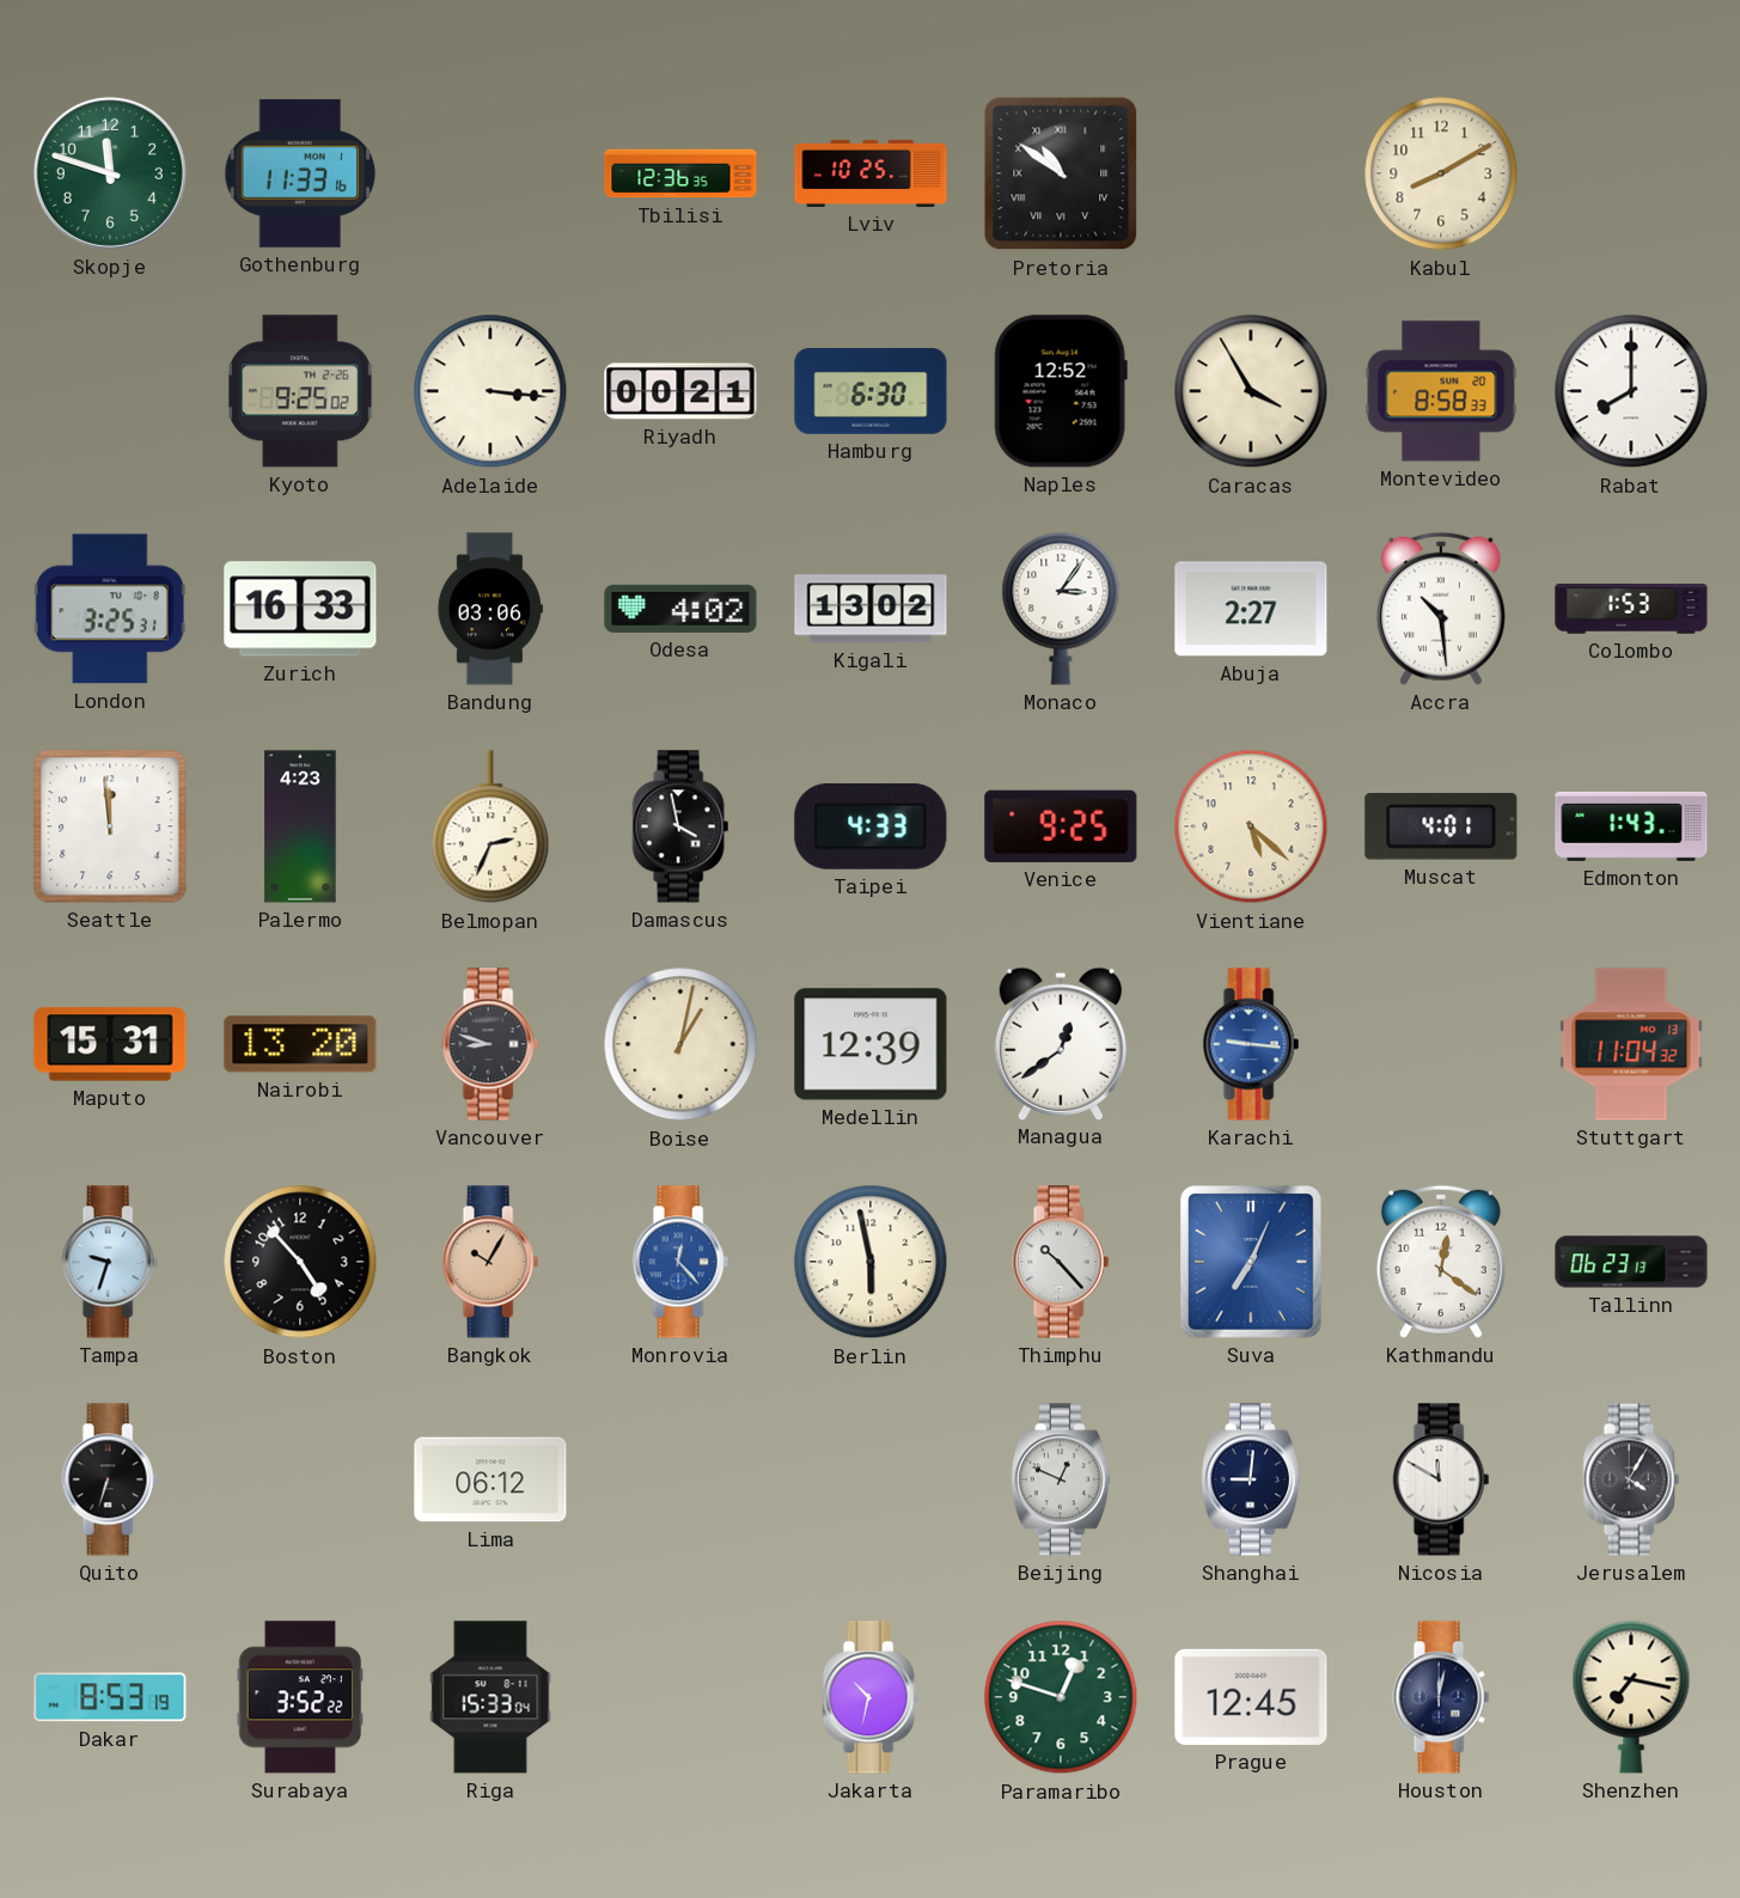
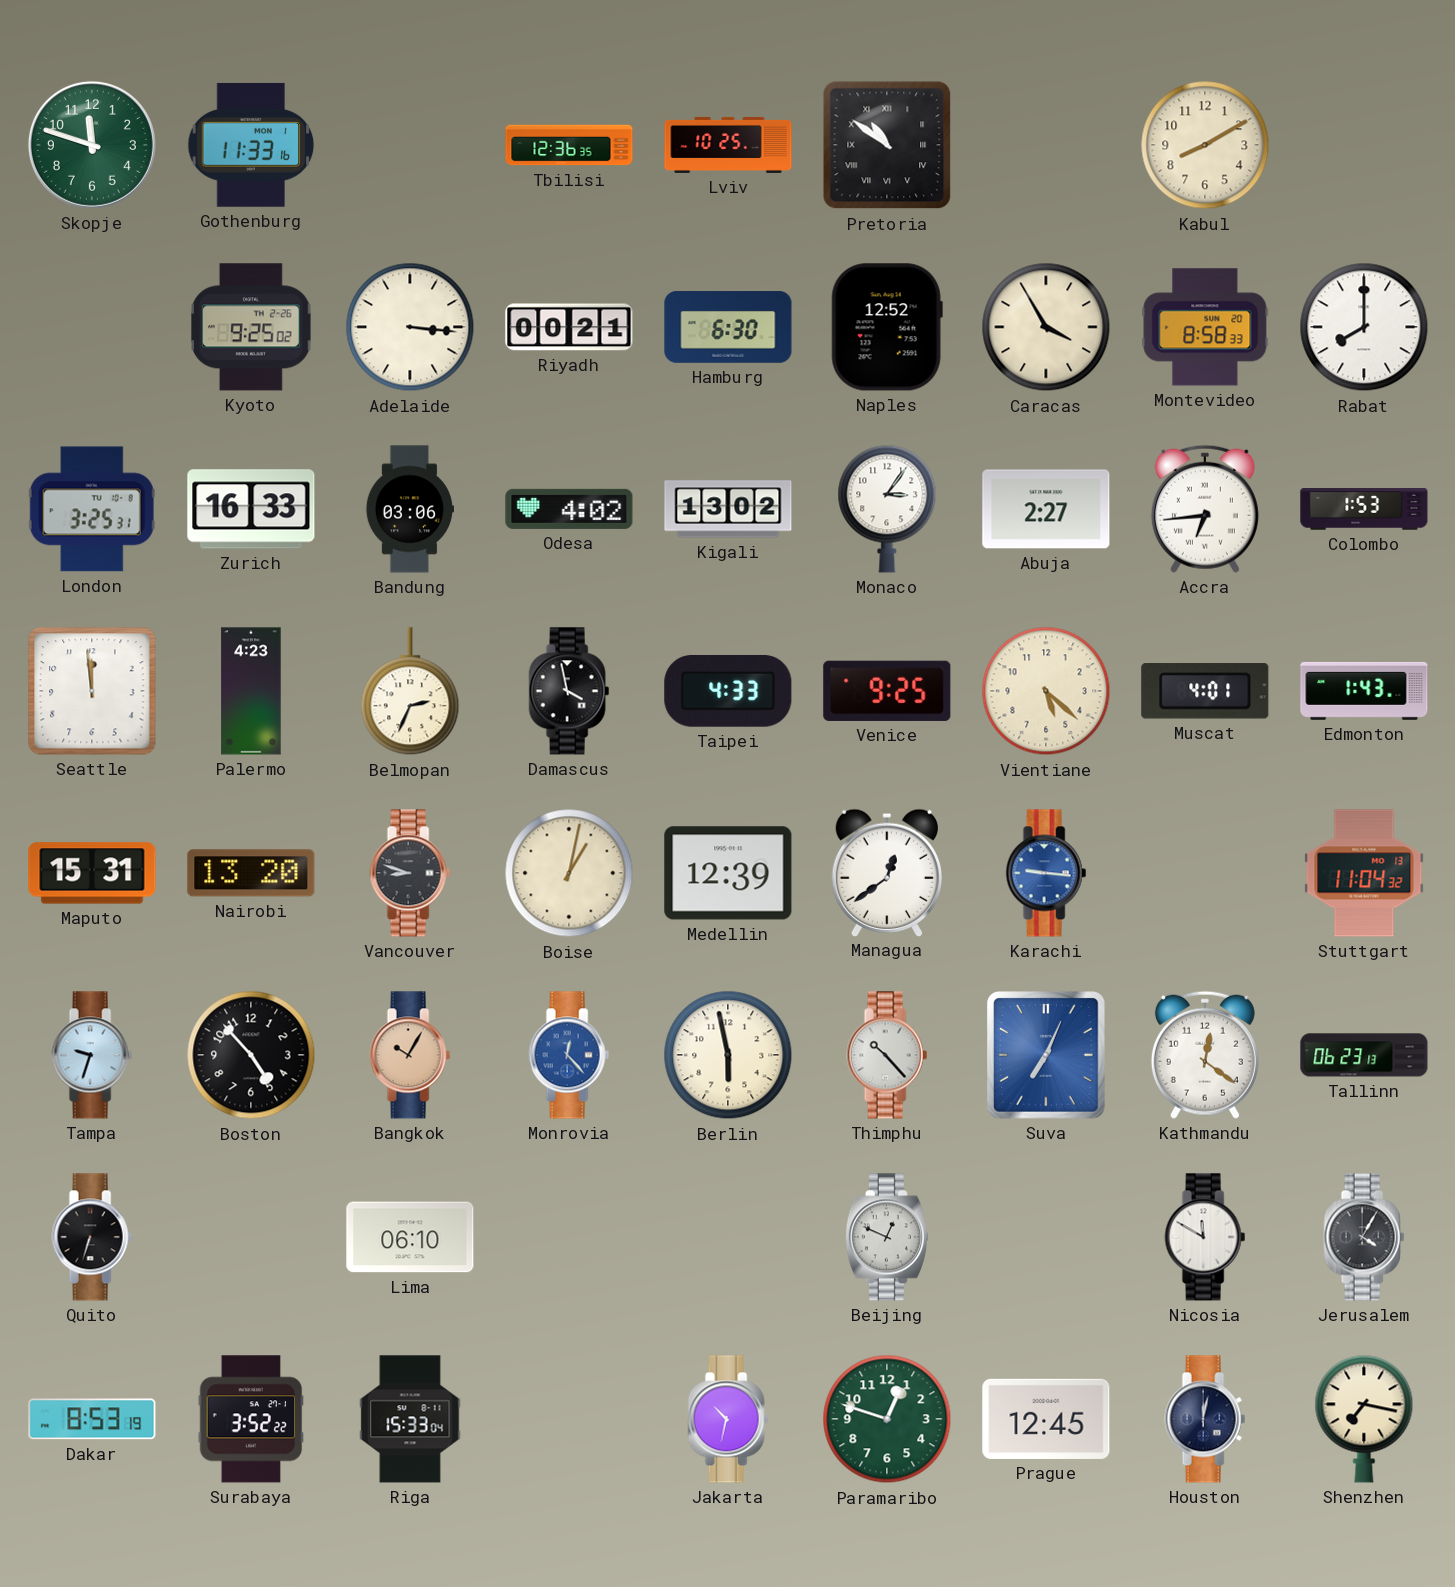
Accra: 10:29 -> 6:44
Lima: 06:12 -> 06:10
Shanghai: 9:01 -> none
